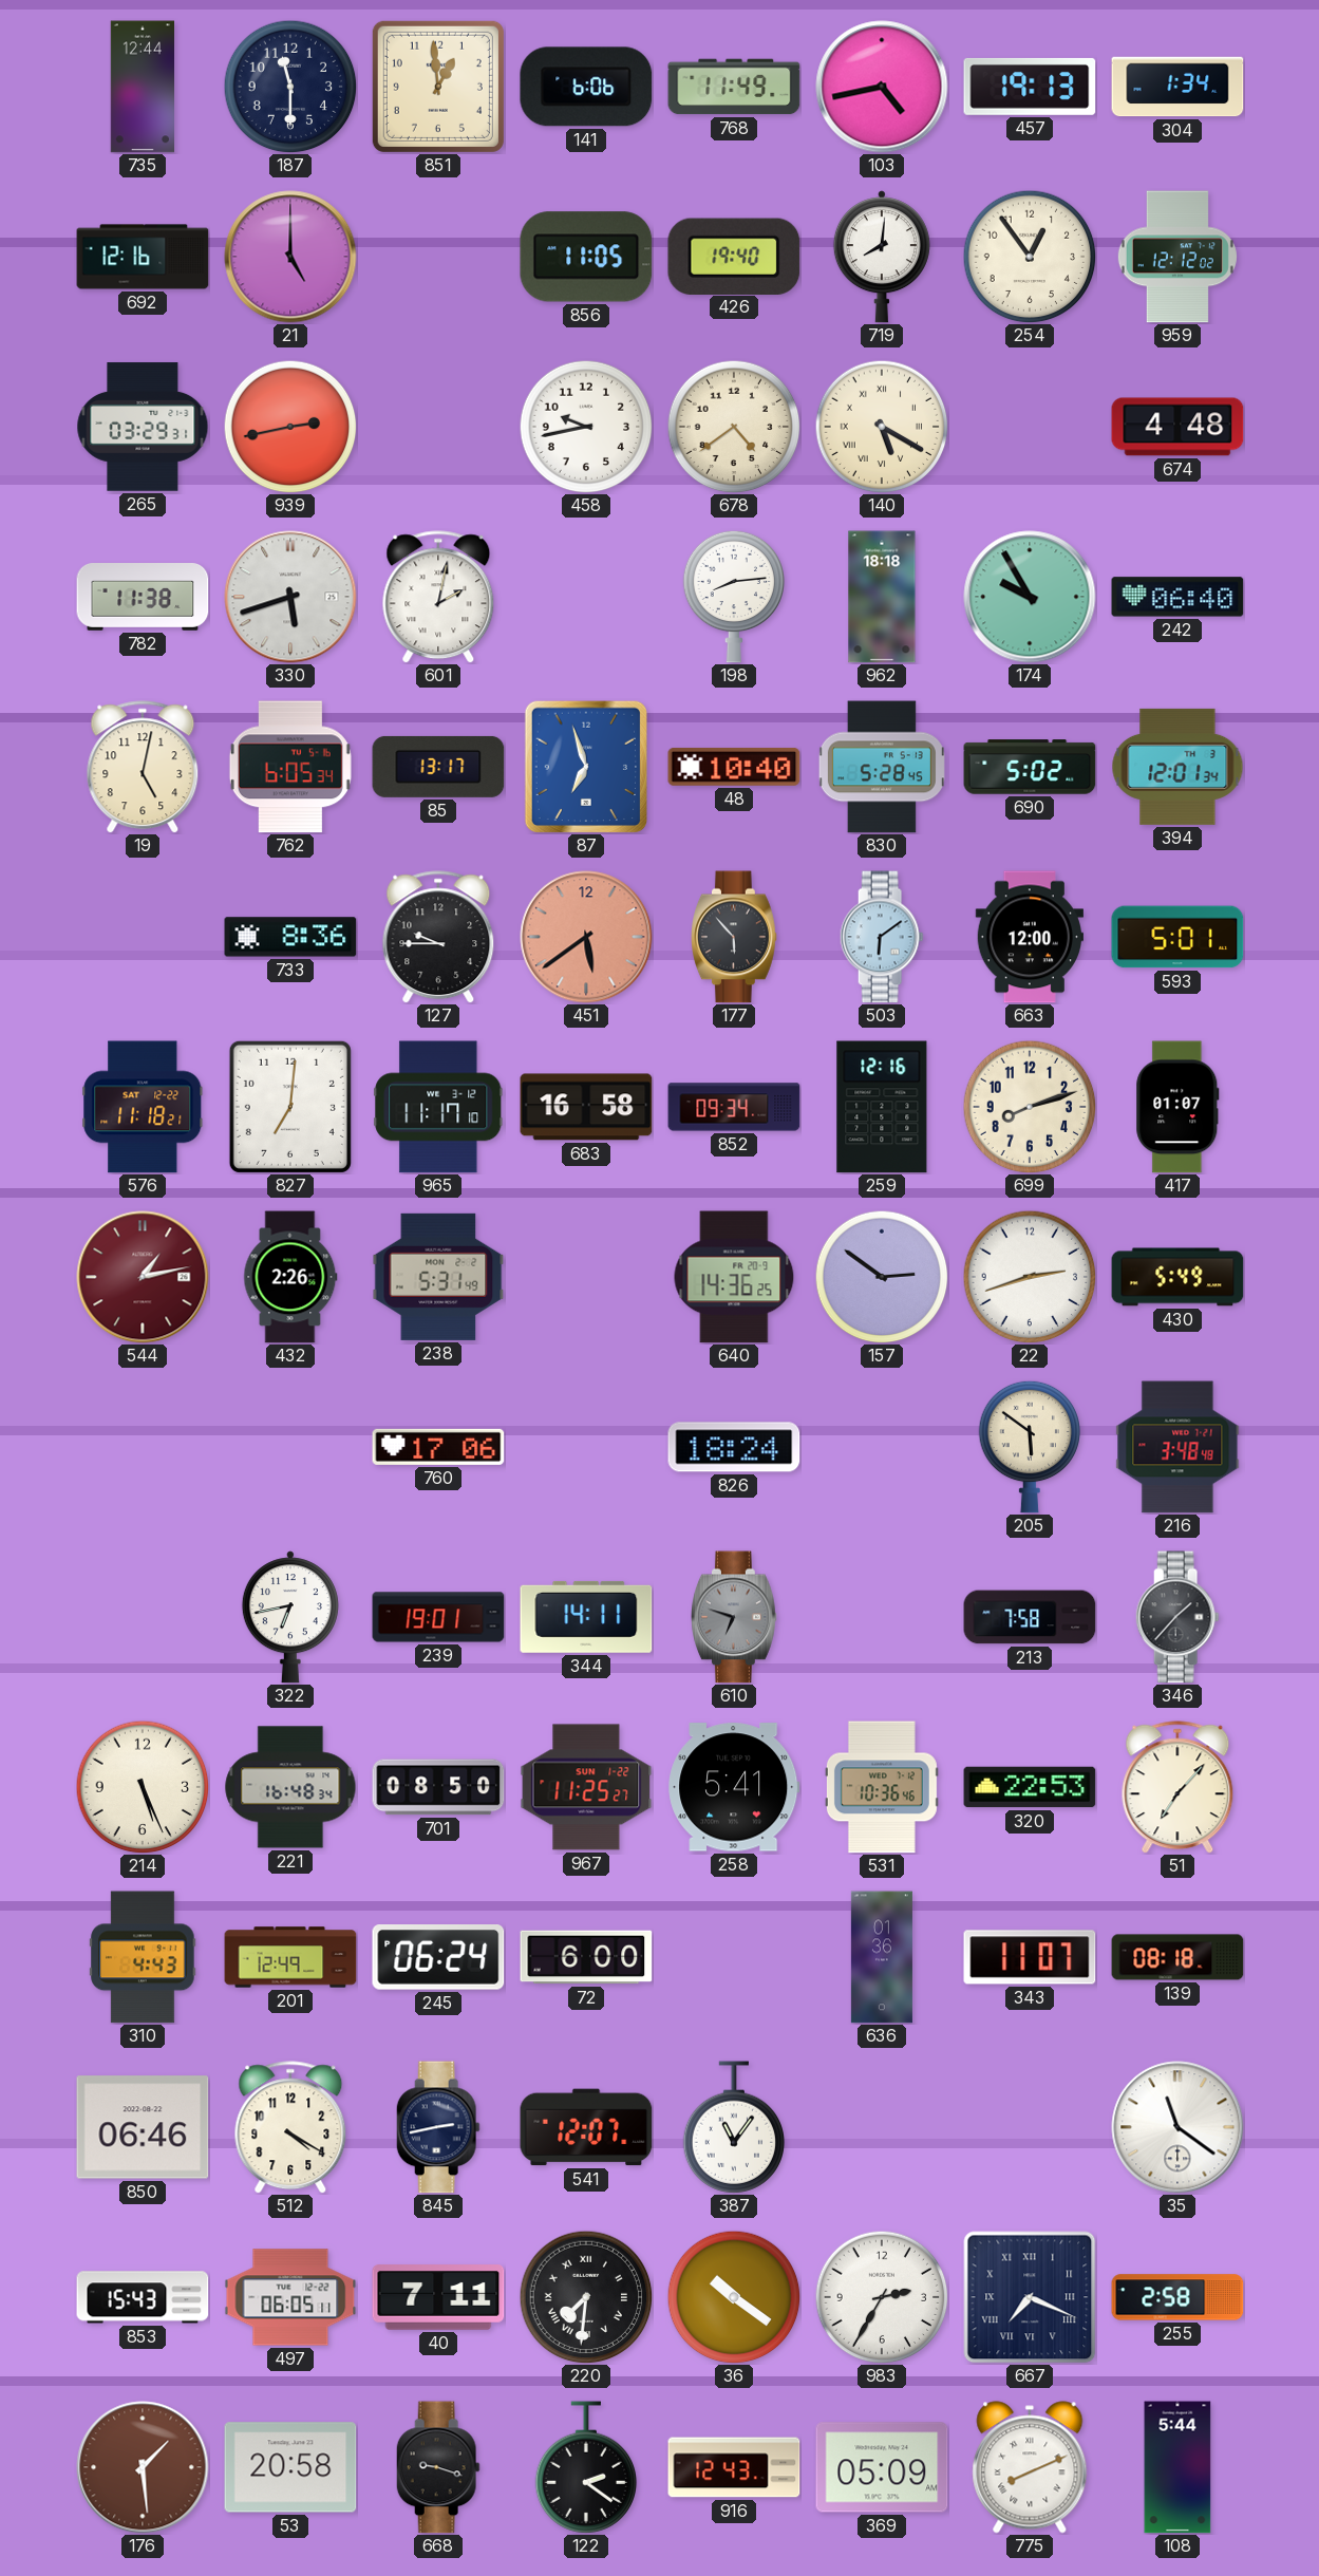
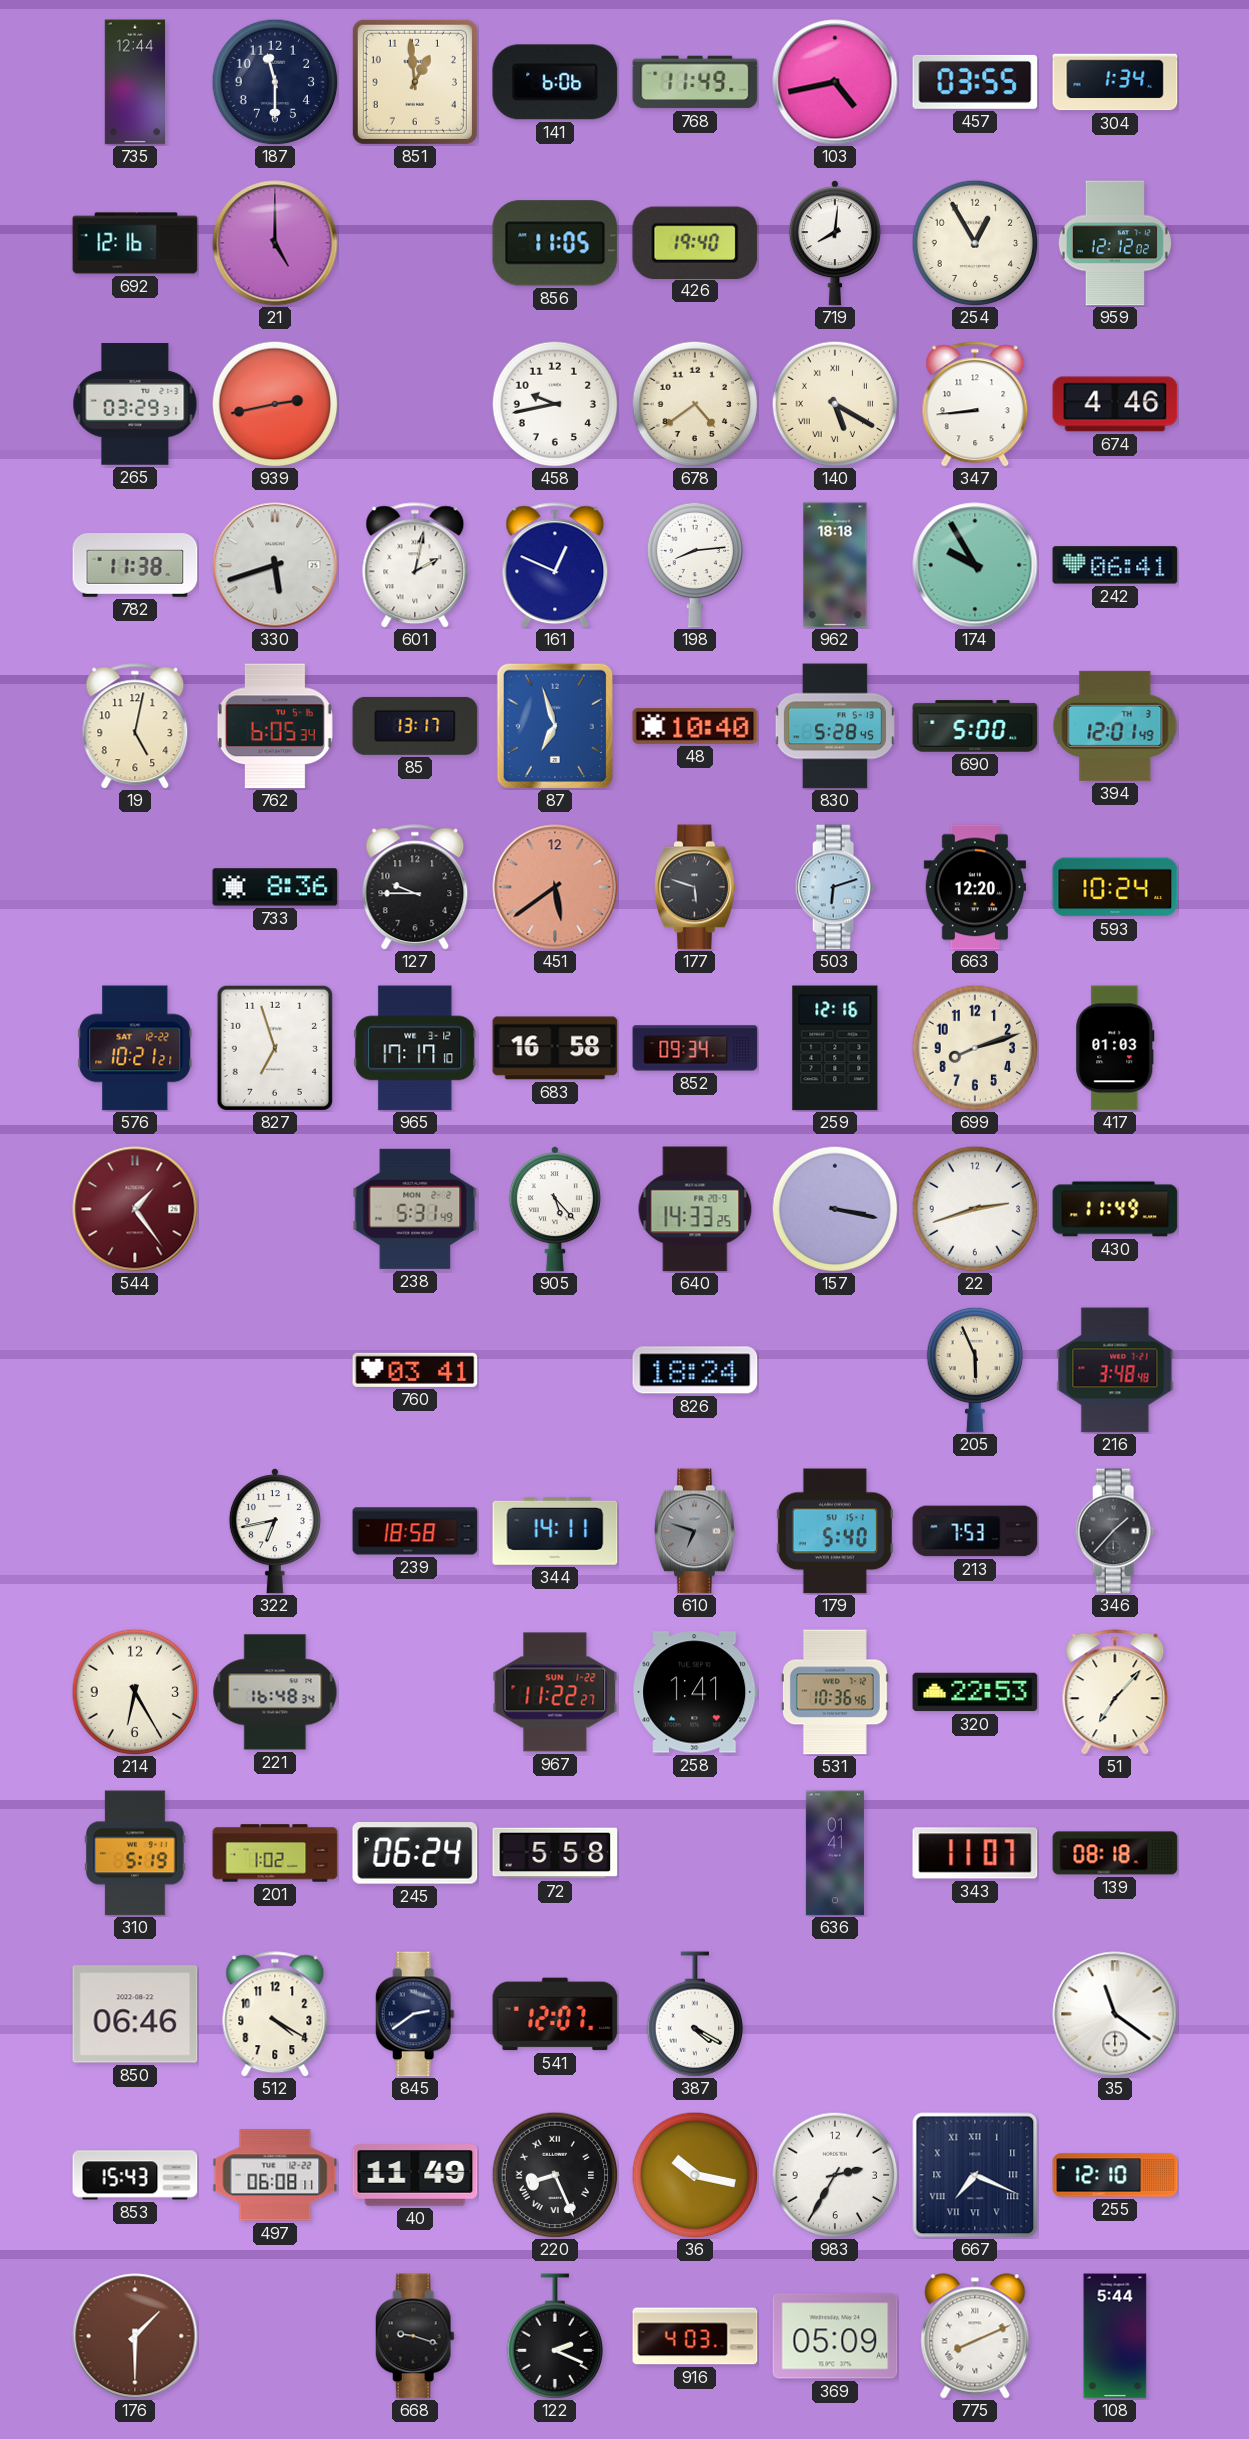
457: 19:13 -> 03:55
254: 12:54 -> 12:55
347: none -> 8:44
674: 4:48 -> 4:46
161: none -> 12:49
242: 06:40 -> 06:41
690: 5:02 -> 5:00
394: 12:01:34 -> 12:01:49
177: 5:53 -> 5:48
503: 6:09 -> 6:12
663: 12:00 -> 12:20
593: 5:01 -> 10:24
576: 11:18 -> 10:21
827: 7:01 -> 6:57
965: 11:17 -> 17:17
417: 01:07 -> 01:03
544: 1:13 -> 1:24
432: 2:26 -> none
905: none -> 5:23
640: 14:36 -> 14:33
157: 2:51 -> 3:17
430: 5:49 -> 11:49
760: 17:06 -> 03:41
205: 5:51 -> 5:56
239: 19:01 -> 18:58
179: none -> 5:40
213: 7:58 -> 7:53
214: 5:26 -> 6:25
701: 08:50 -> none
967: 11:25 -> 11:22
258: 5:41 -> 1:41
310: 4:43 -> 5:19
201: 12:49 -> 1:02
72: 6:00 -> 5:58
636: 01:36 -> 01:41
845: 2:43 -> 2:39
387: 11:06 -> 4:20
497: 06:05 -> 06:08
40: 7:11 -> 11:49
220: 7:31 -> 8:26
36: 10:21 -> 10:17
255: 2:58 -> 12:10
176: 1:29 -> 1:30
53: 20:58 -> none
122: 2:21 -> 2:19
916: 12:43 -> 4:03
